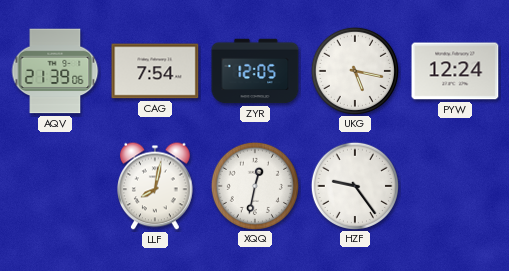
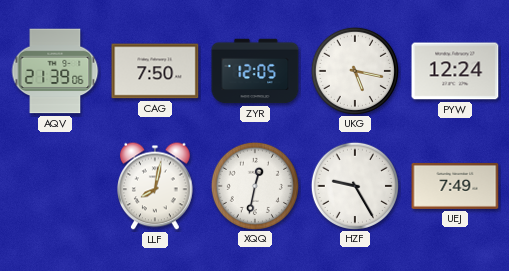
CAG: 7:54 -> 7:50
HZF: 9:24 -> 9:25
UEJ: none -> 7:49
